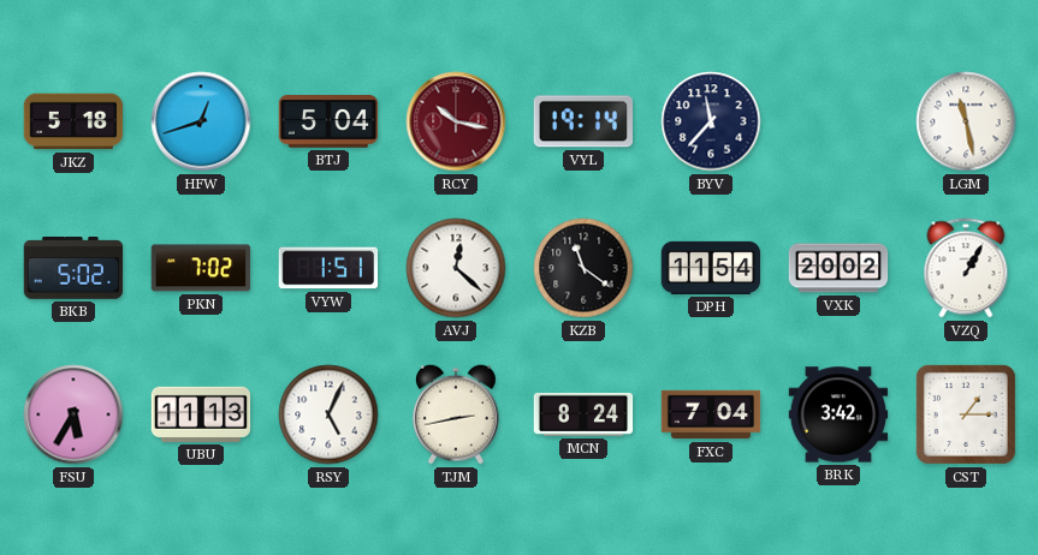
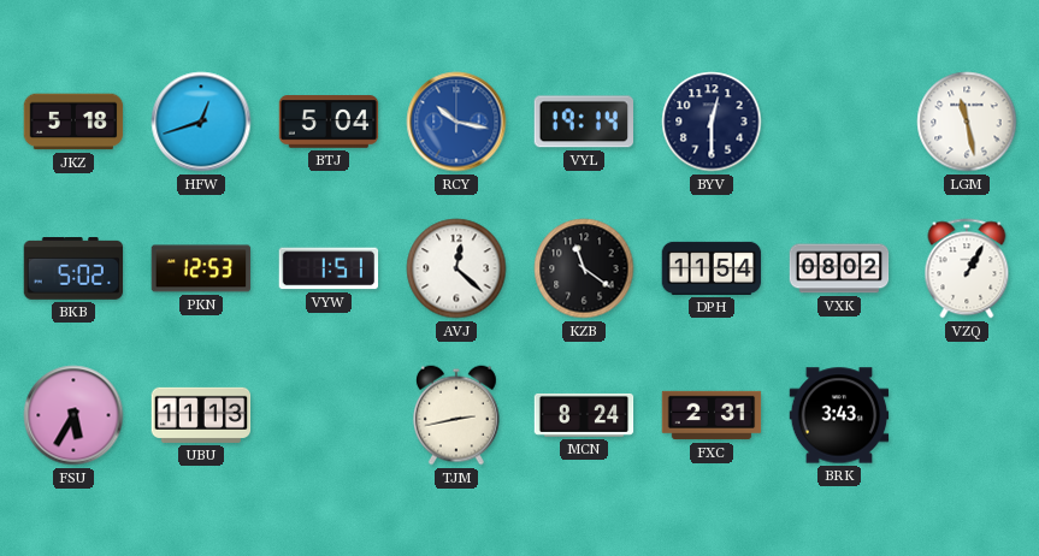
RCY dial: burgundy -> blue
BYV: 11:37 -> 12:30
PKN: 7:02 -> 12:53
VXK: 20:02 -> 08:02
RSY: 5:04 -> none
FXC: 7:04 -> 2:31
BRK: 3:42 -> 3:43
CST: 1:15 -> none
